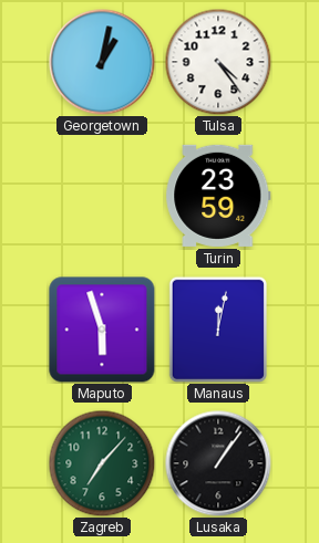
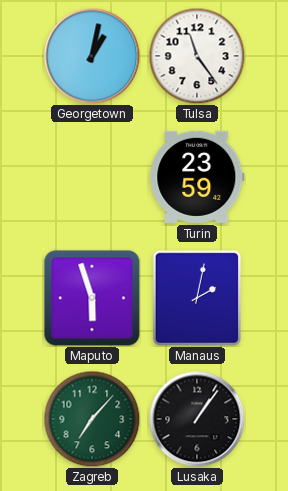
Tulsa: 4:24 -> 11:24
Manaus: 12:02 -> 2:02
